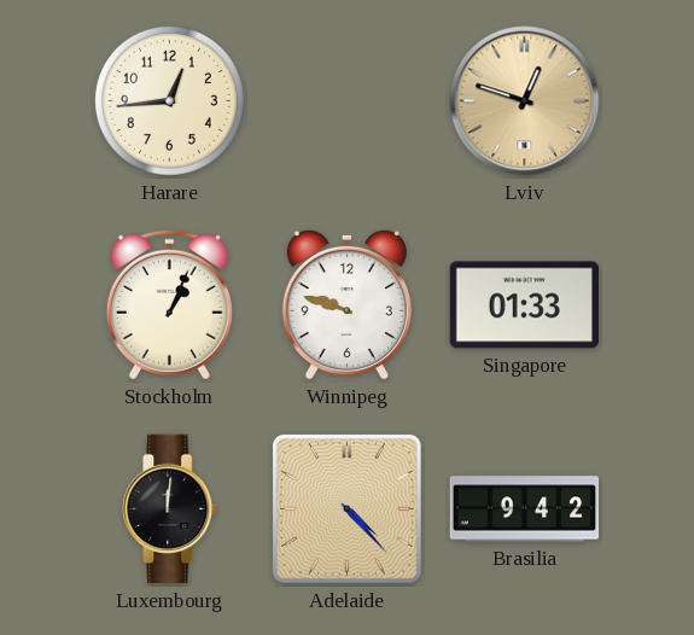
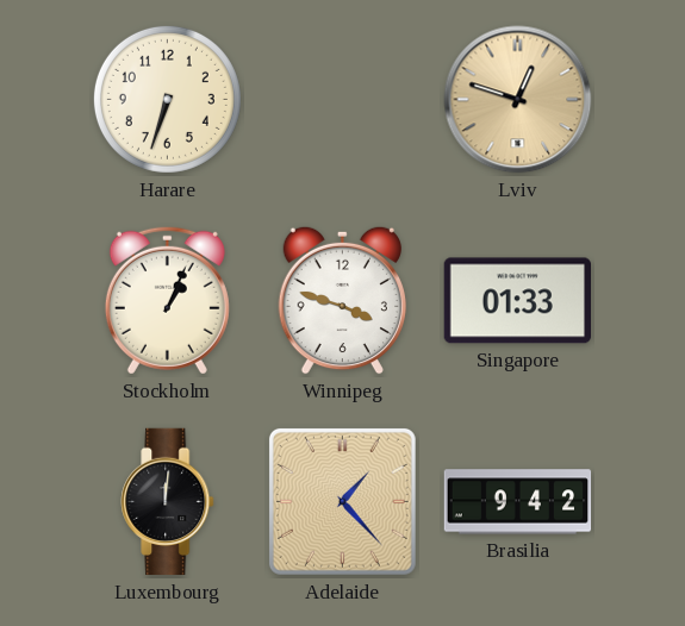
Harare: 12:44 -> 6:33
Winnipeg: 9:48 -> 3:48
Adelaide: 4:23 -> 1:23
